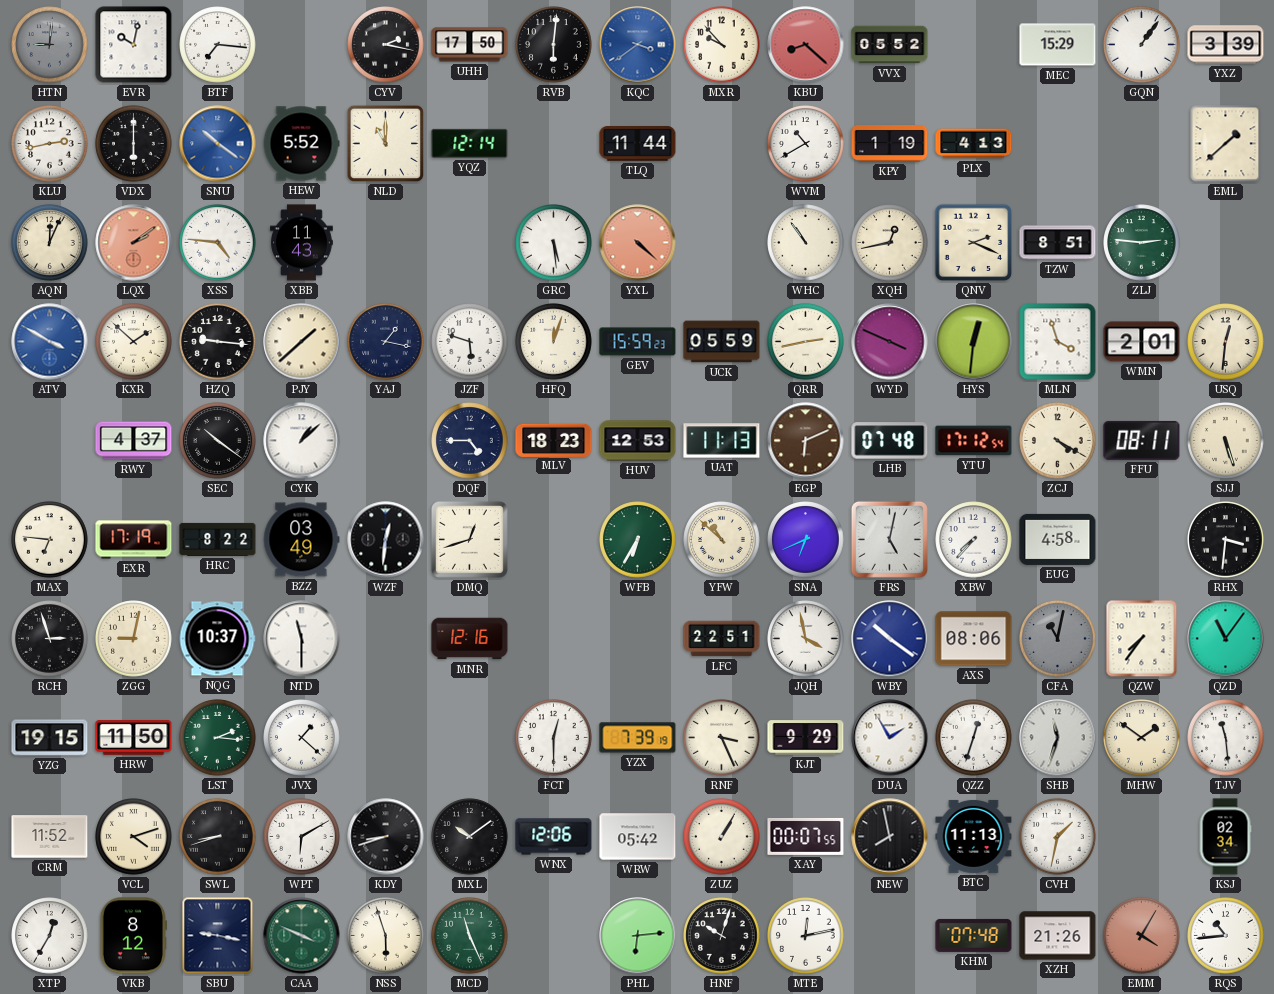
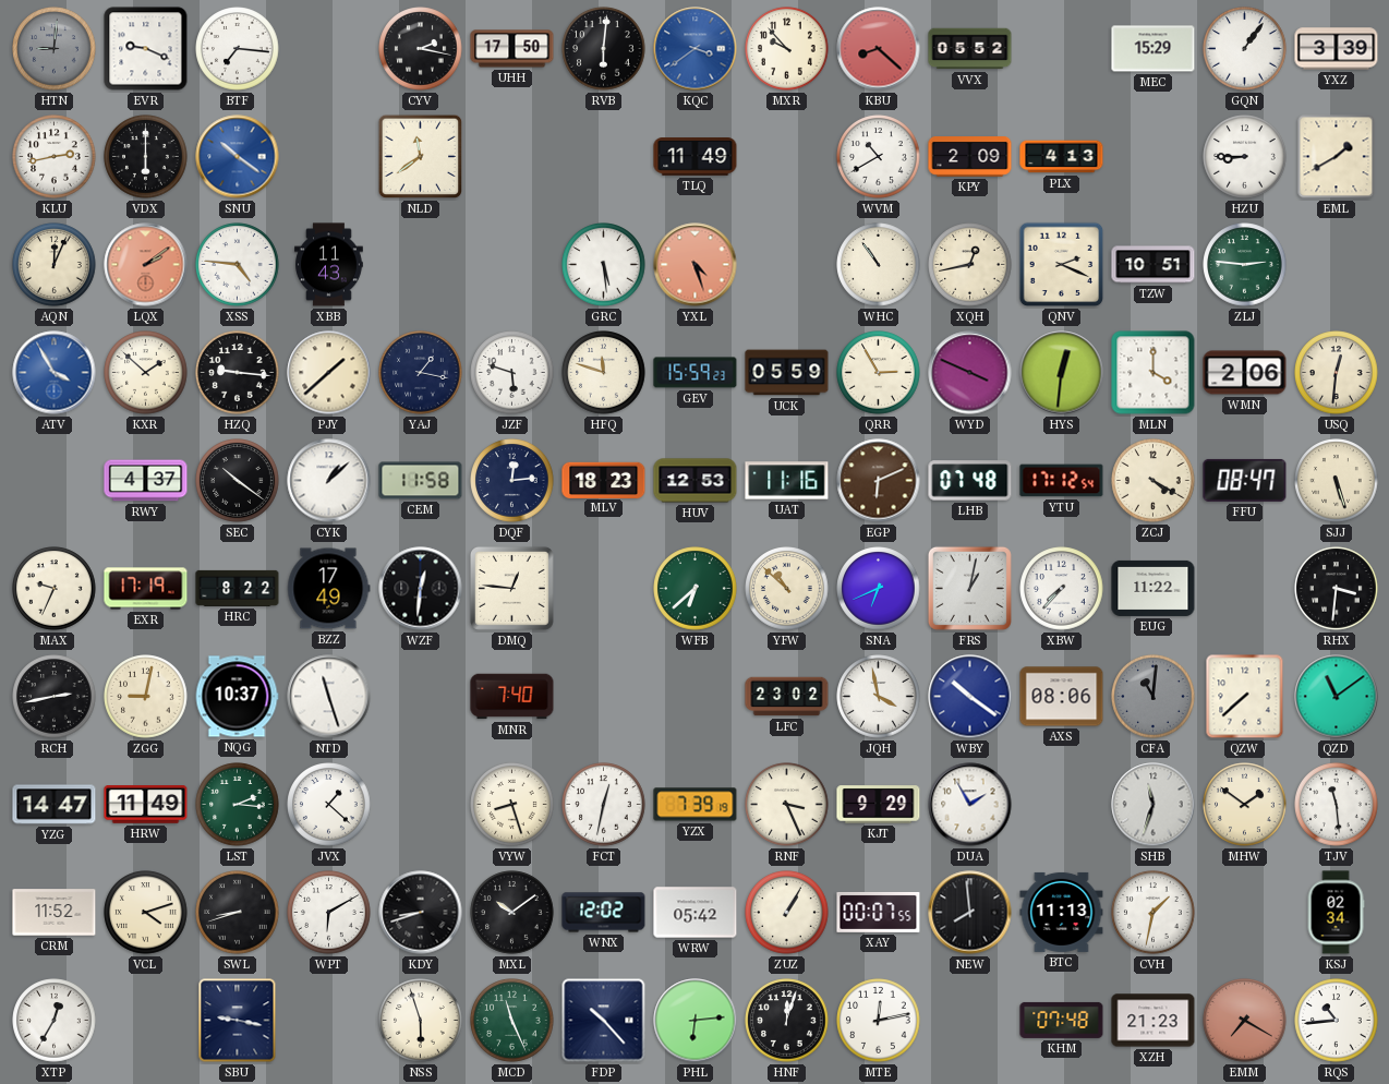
EVR: 10:02 -> 9:19
HEW: 5:52 -> none
NLD: 11:00 -> 11:39
YQZ: 12:14 -> none
TLQ: 11:44 -> 11:49
KPY: 1:19 -> 2:09
HZU: none -> 8:45
EML: 1:38 -> 1:40
YXL: 4:22 -> 4:27
TZW: 8:51 -> 10:51
ATV: 3:50 -> 3:55
HFQ: 12:03 -> 11:48
QRR: 2:43 -> 2:55
MLN: 3:57 -> 4:00
WMN: 2:01 -> 2:06
CEM: none -> 11:58
DQF: 4:45 -> 12:14
UAT: 11:13 -> 11:16
FFU: 08:11 -> 08:47
MAX: 6:46 -> 9:34
BZZ: 03:49 -> 17:49
DMQ: 12:42 -> 12:46
WFB: 6:35 -> 6:38
FRS: 5:02 -> 1:02
EUG: 4:58 -> 11:22
RCH: 2:57 -> 2:43
NTD: 11:30 -> 11:27
MNR: 12:16 -> 7:40
LFC: 22:51 -> 23:02
CFA: 11:02 -> 11:01
QZW: 7:36 -> 7:38
QZD: 11:06 -> 11:09
YZG: 19:15 -> 14:47
HRW: 11:50 -> 11:49
VYW: none -> 8:27
FCT: 12:30 -> 12:32
QZZ: 12:33 -> none
WNX: 12:06 -> 12:02
NEW: 7:58 -> 7:59
VKB: 8:12 -> none
CAA: 3:49 -> none
FDP: none -> 10:23
HNF: 10:03 -> 12:03
XZH: 21:26 -> 21:23
EMM: 4:05 -> 7:20
